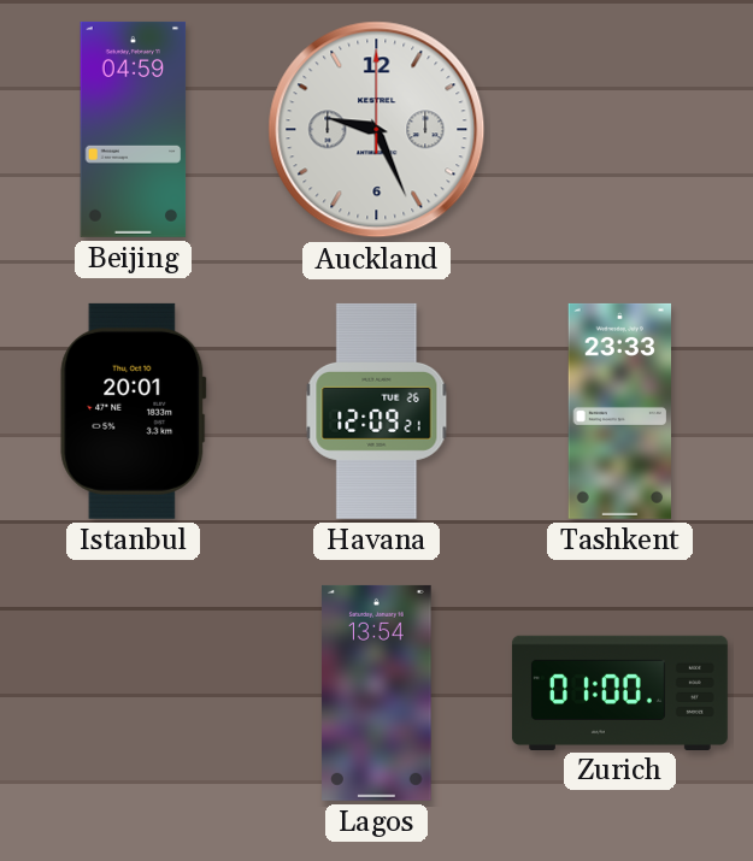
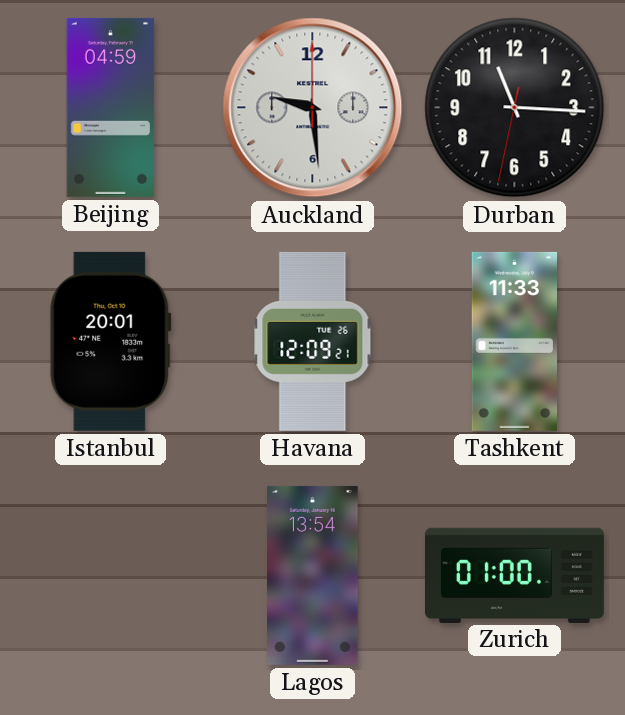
Auckland: 9:26 -> 9:29
Durban: none -> 11:15
Tashkent: 23:33 -> 11:33
